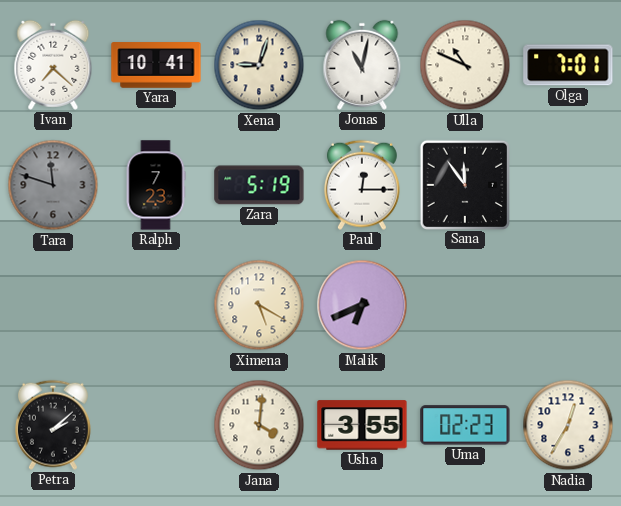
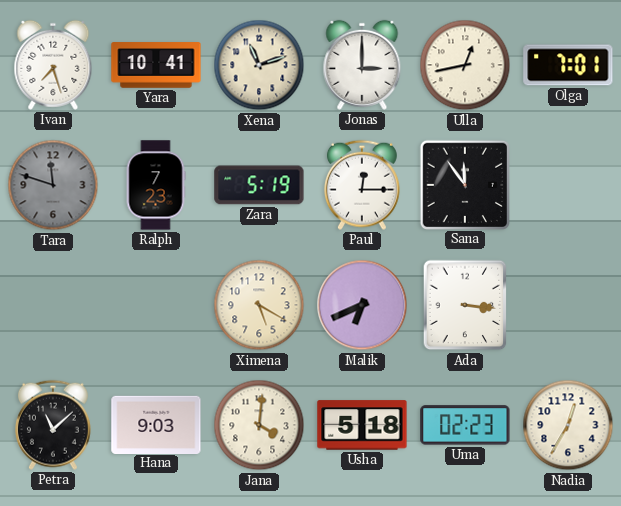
Ivan: 7:22 -> 7:27
Xena: 9:03 -> 11:12
Jonas: 11:02 -> 3:00
Ulla: 10:49 -> 12:43
Ada: none -> 3:16
Petra: 2:08 -> 11:08
Hana: none -> 9:03
Usha: 3:55 -> 5:18
